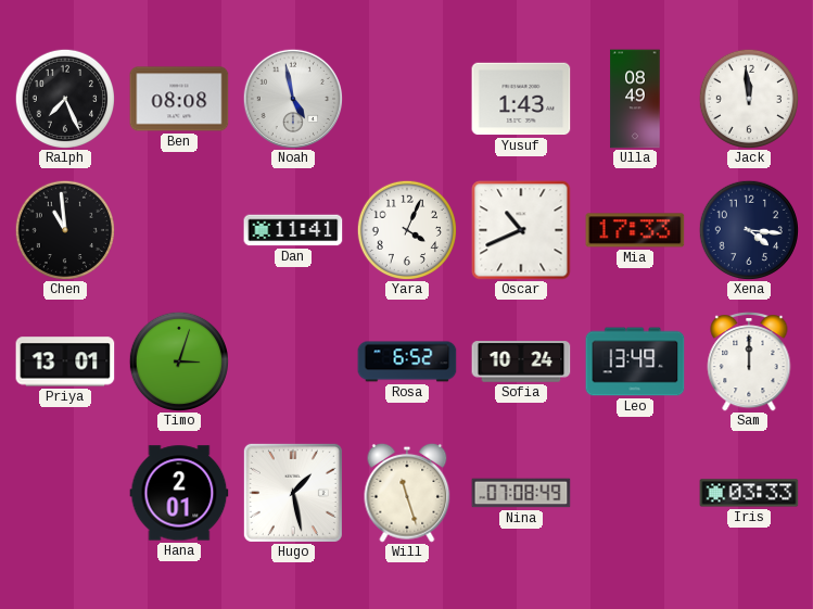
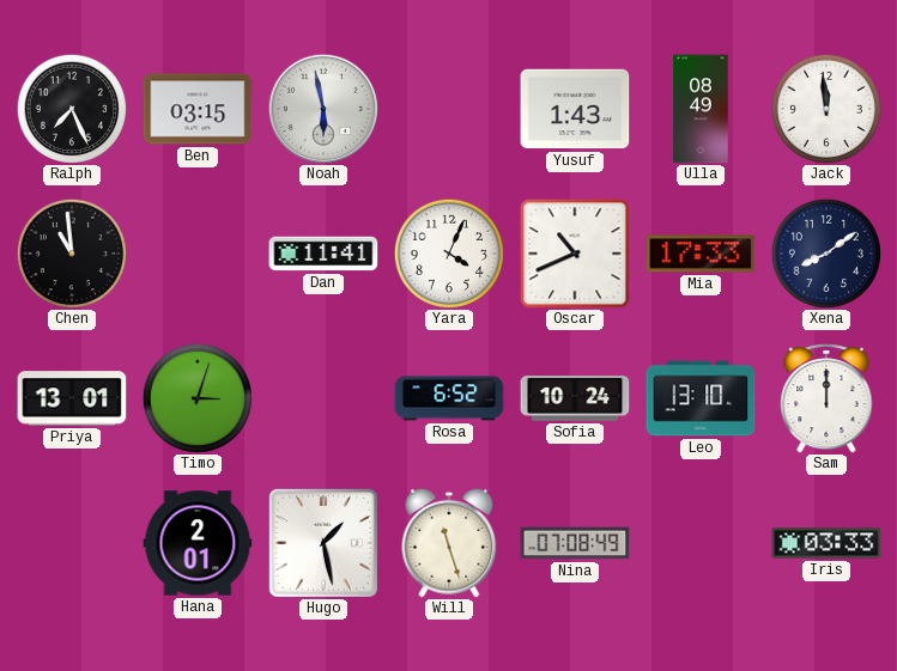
Ben: 08:08 -> 03:15
Noah: 4:58 -> 5:58
Xena: 4:16 -> 8:09
Leo: 13:49 -> 13:10
